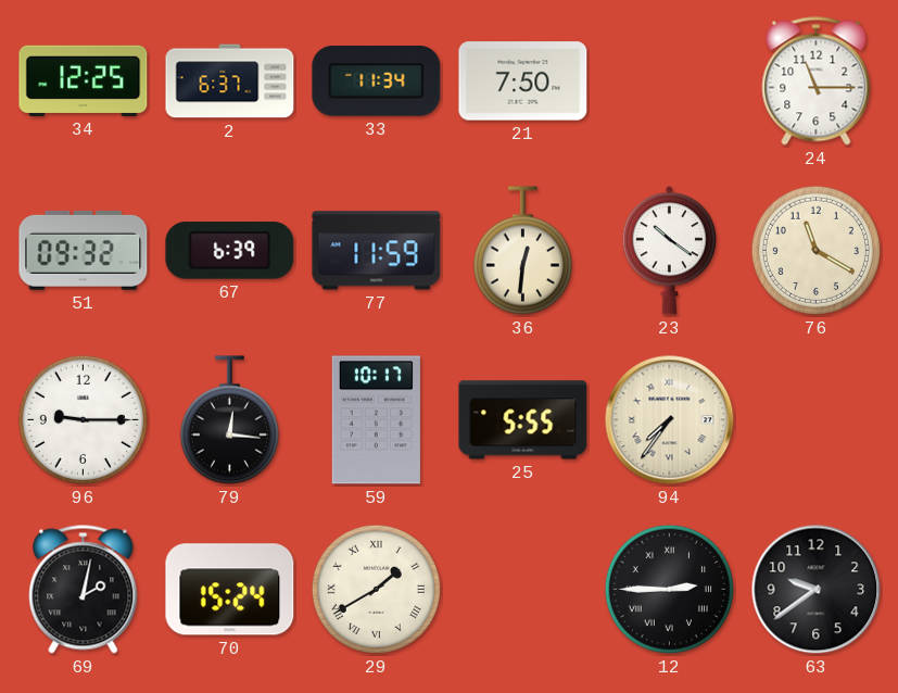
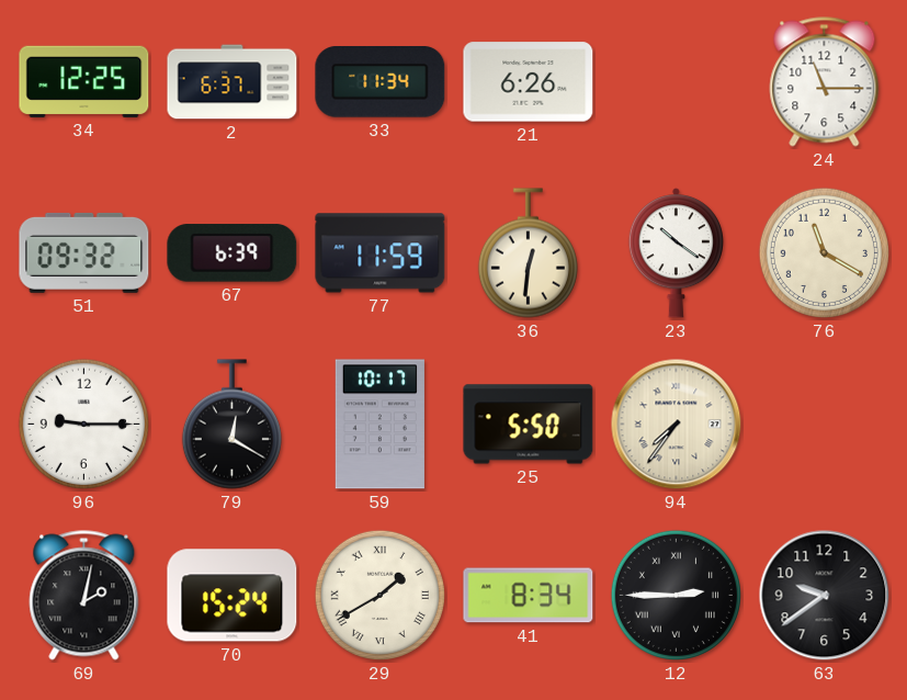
21: 7:50 -> 6:26
79: 12:16 -> 12:20
25: 5:55 -> 5:50
41: none -> 8:34
